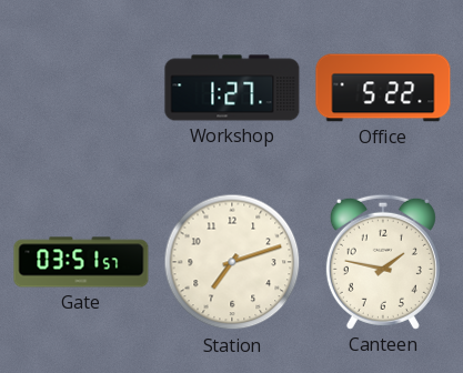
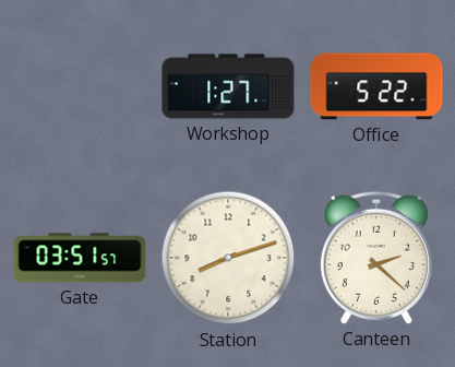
Station: 7:12 -> 8:12
Canteen: 1:47 -> 2:22
